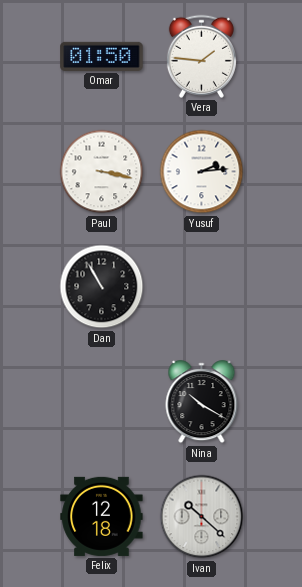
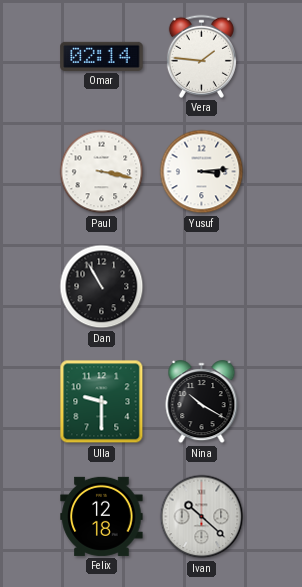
Omar: 01:50 -> 02:14
Yusuf: 2:14 -> 3:14
Ulla: none -> 9:30
